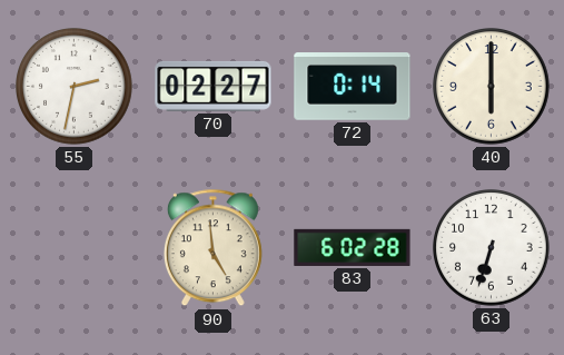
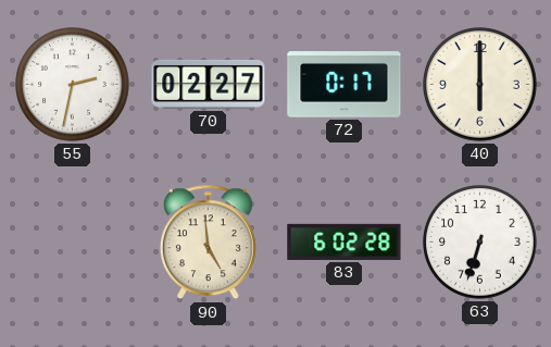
72: 0:14 -> 0:17
